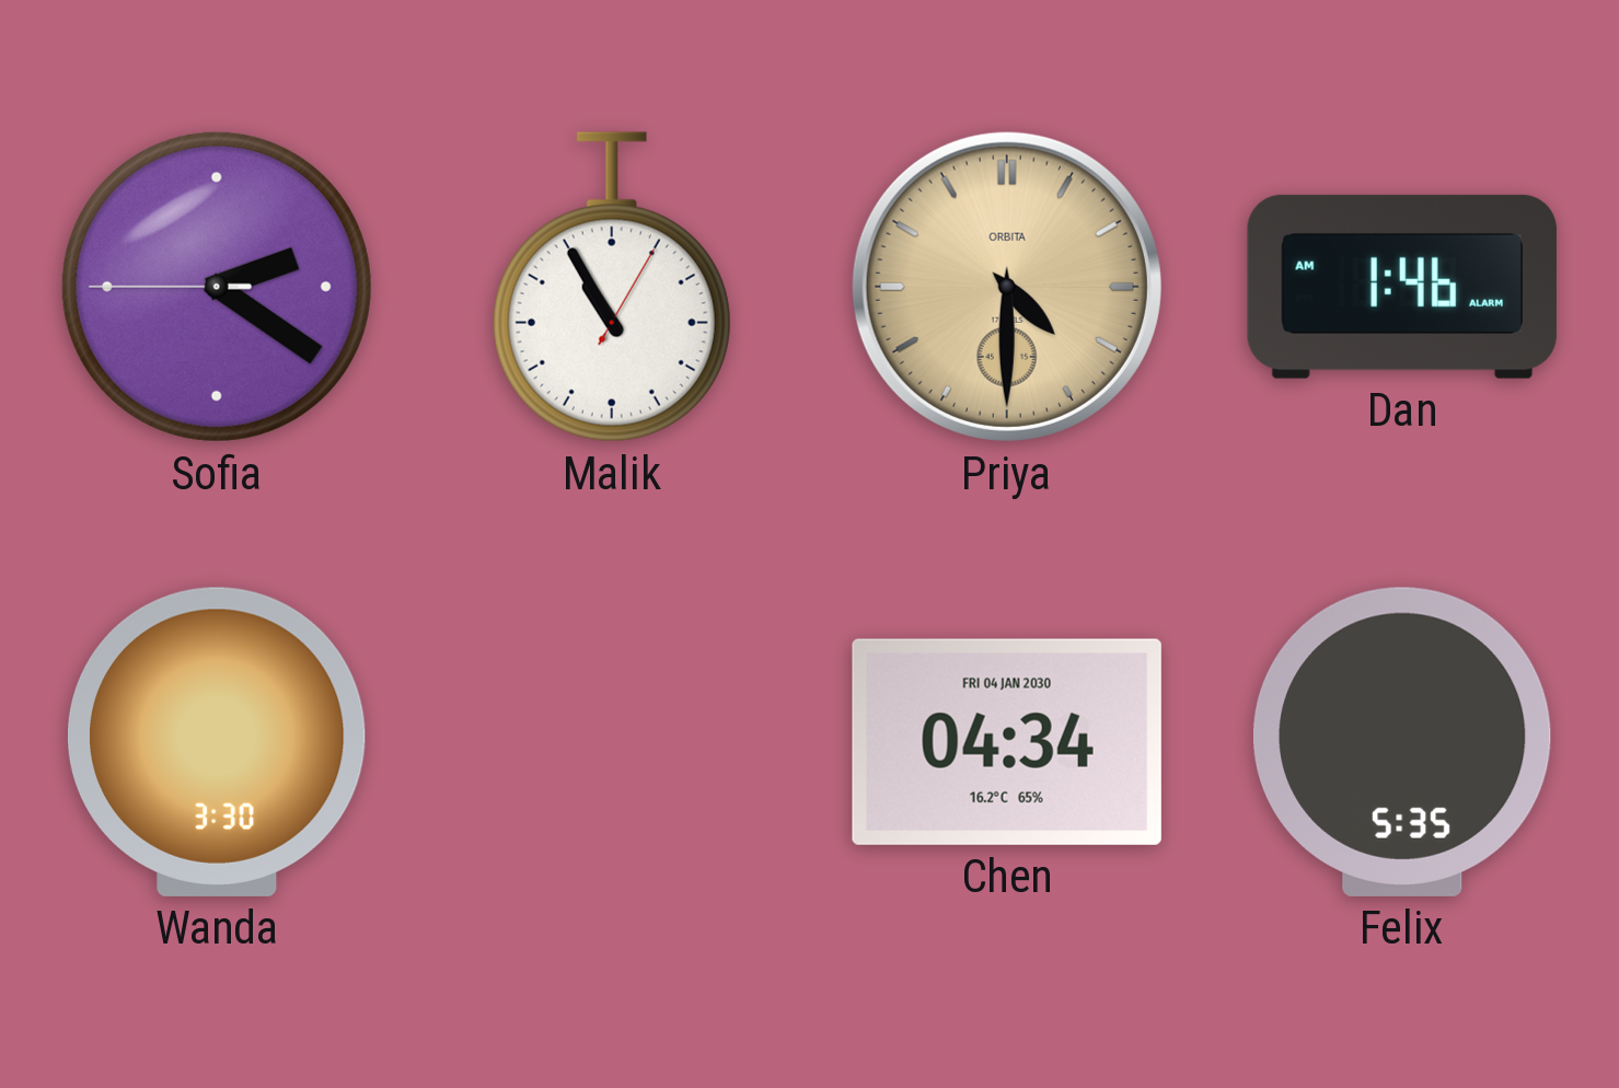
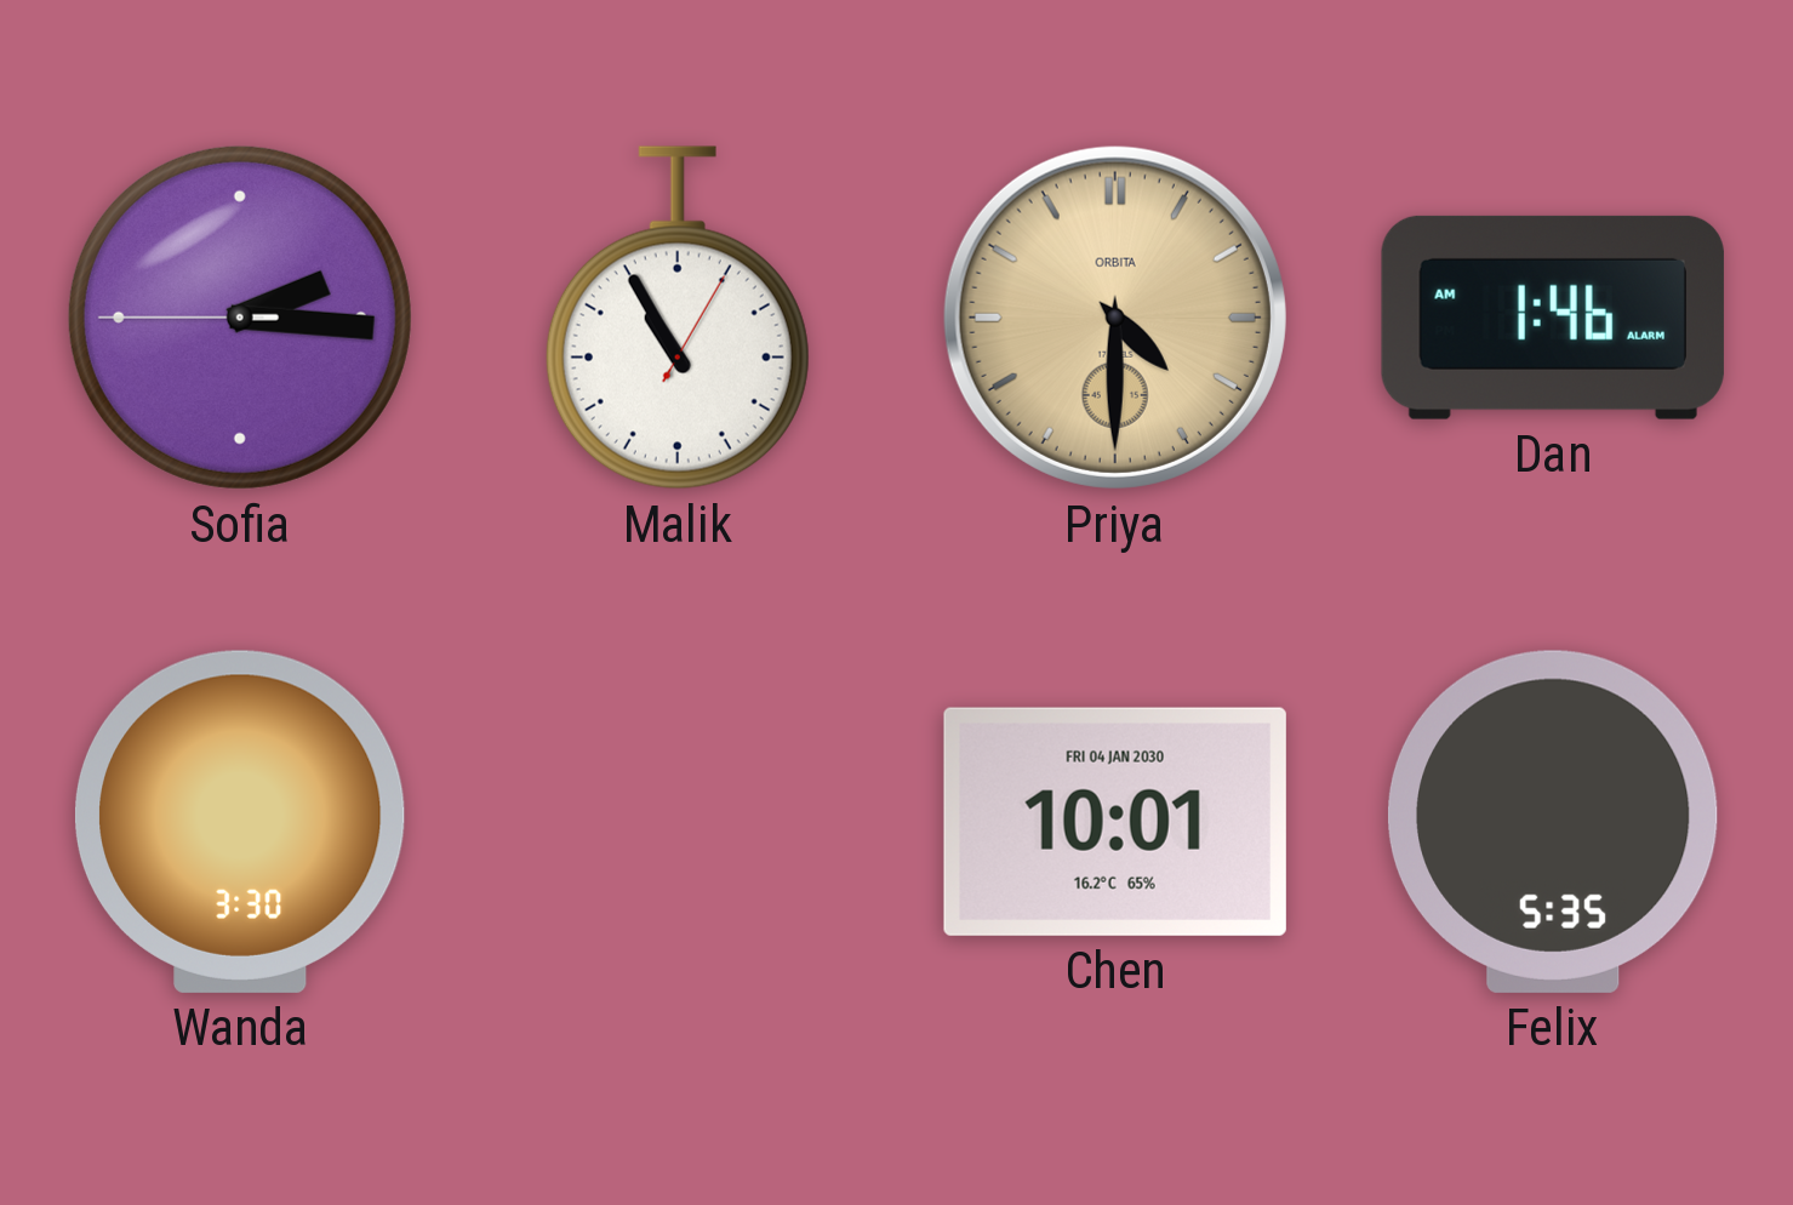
Sofia: 2:20 -> 2:15
Chen: 04:34 -> 10:01
